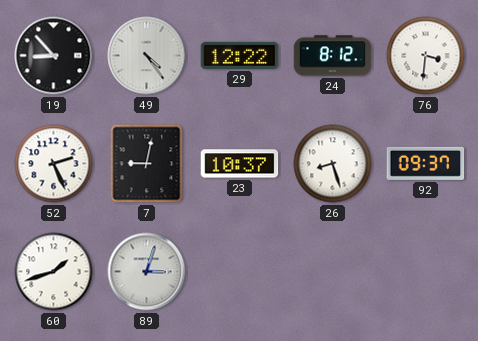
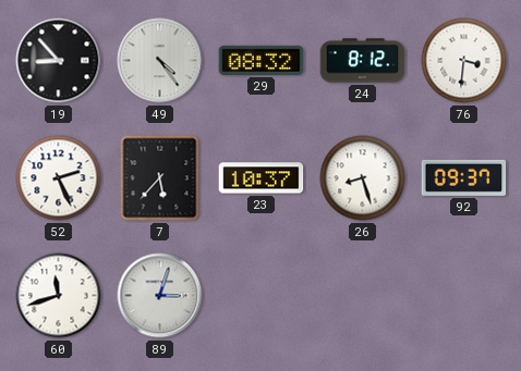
29: 12:22 -> 08:32
7: 9:02 -> 5:37
60: 1:42 -> 11:42
